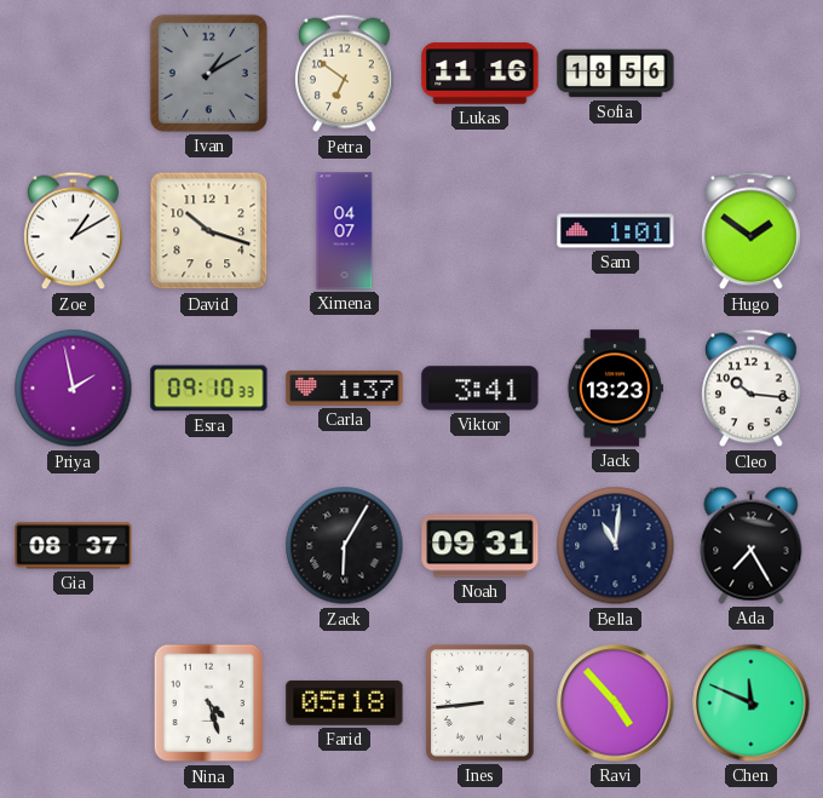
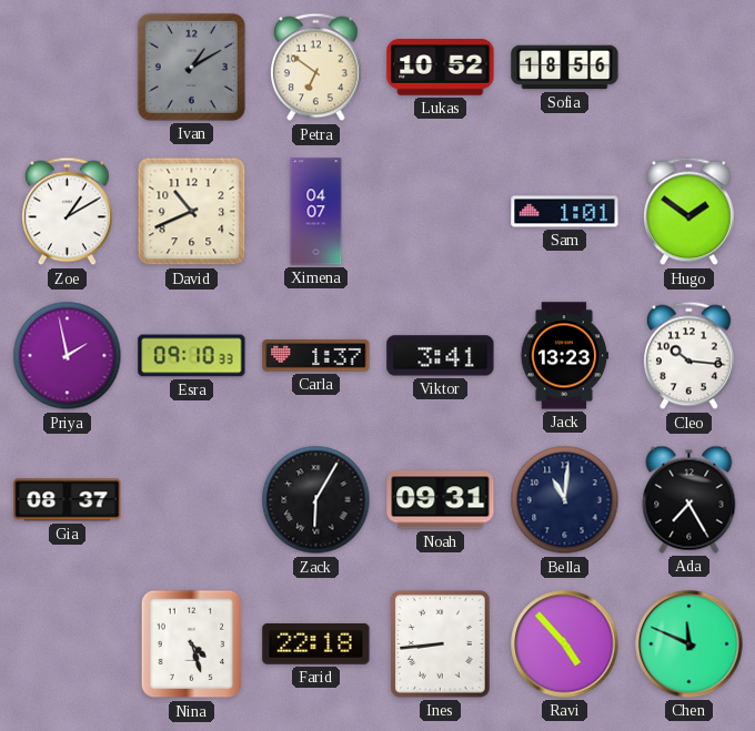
Lukas: 11:16 -> 10:52
David: 10:18 -> 10:41
Farid: 05:18 -> 22:18
